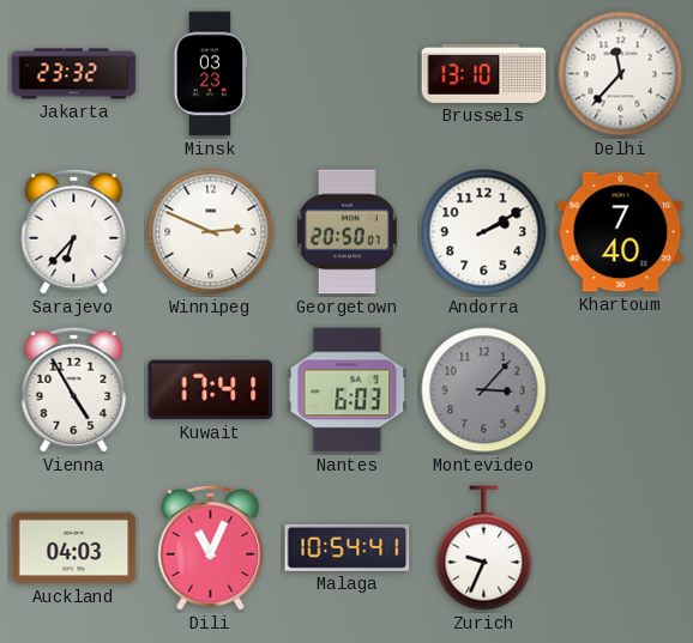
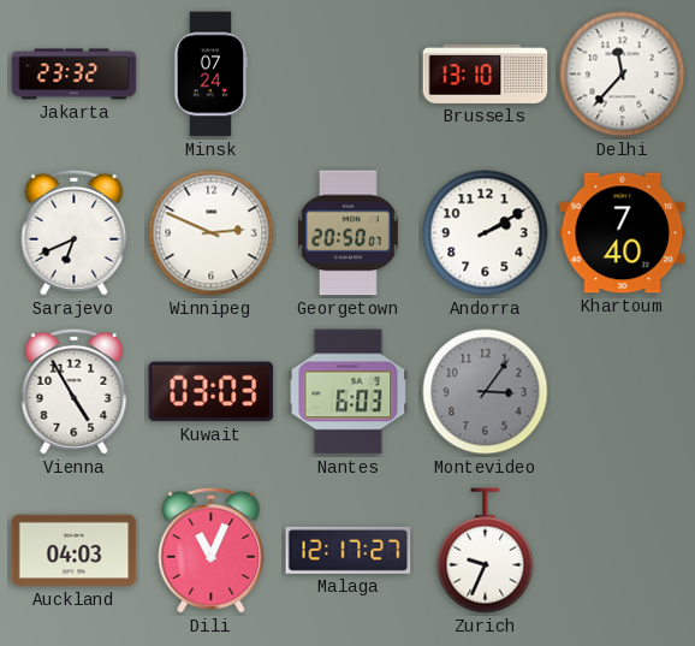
Minsk: 03:23 -> 07:24
Sarajevo: 6:37 -> 6:41
Kuwait: 17:41 -> 03:03
Montevideo: 3:07 -> 3:06
Malaga: 10:54 -> 12:17
